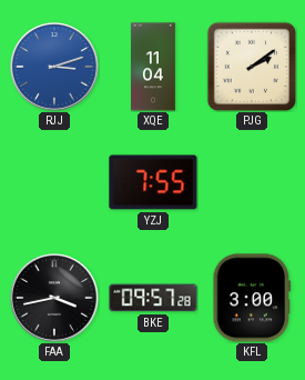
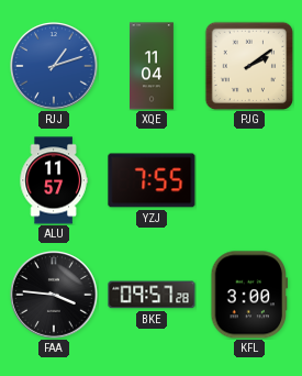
RJJ: 3:12 -> 1:12
ALU: none -> 11:57
FAA: 3:43 -> 3:46
